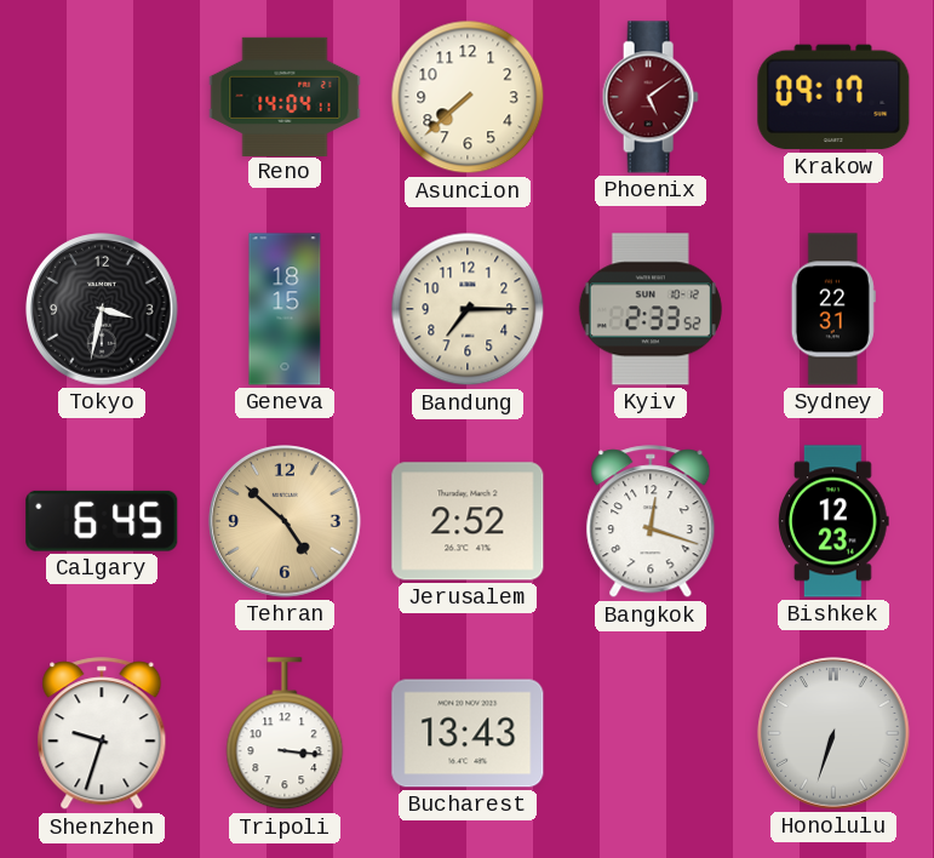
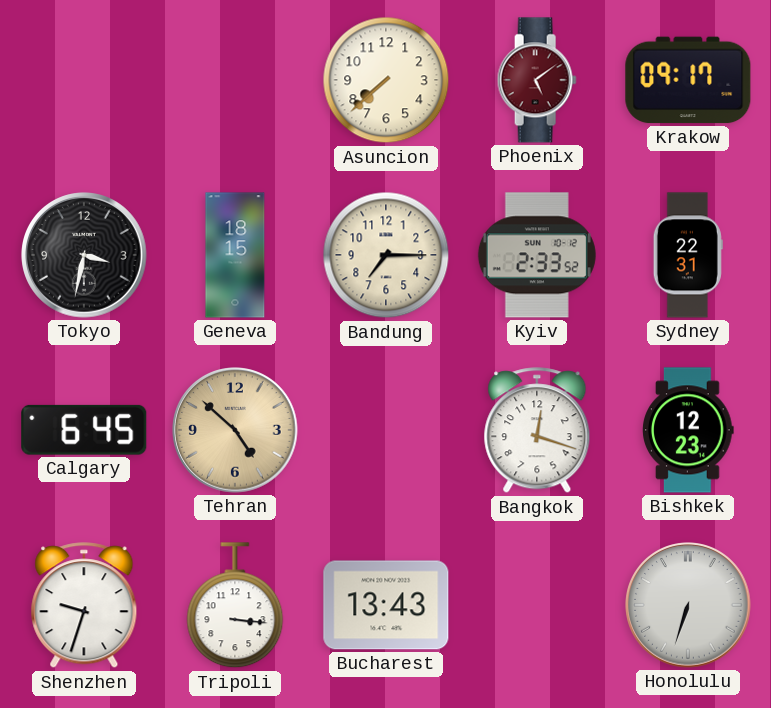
Reno: 14:04 -> none
Jerusalem: 2:52 -> none
